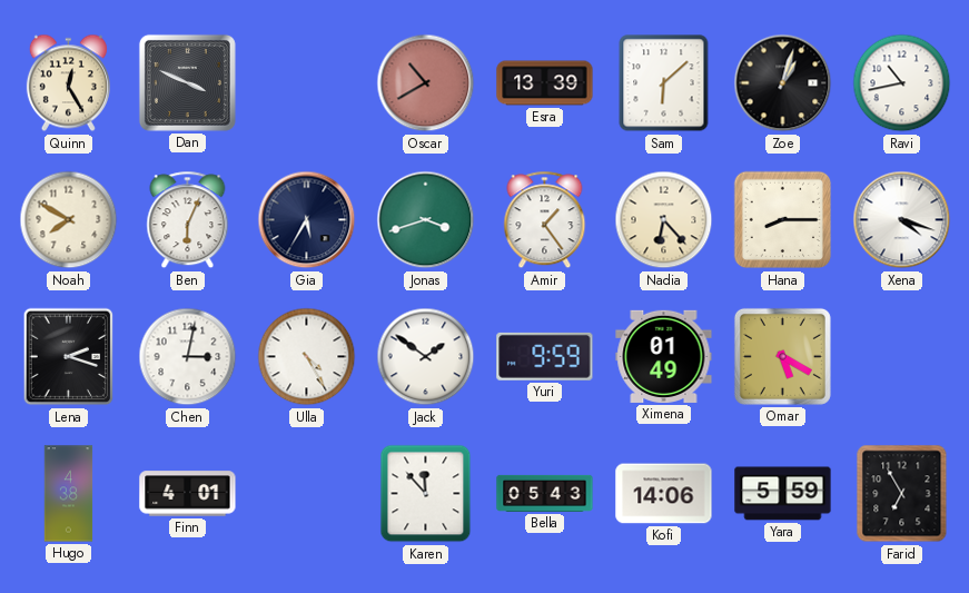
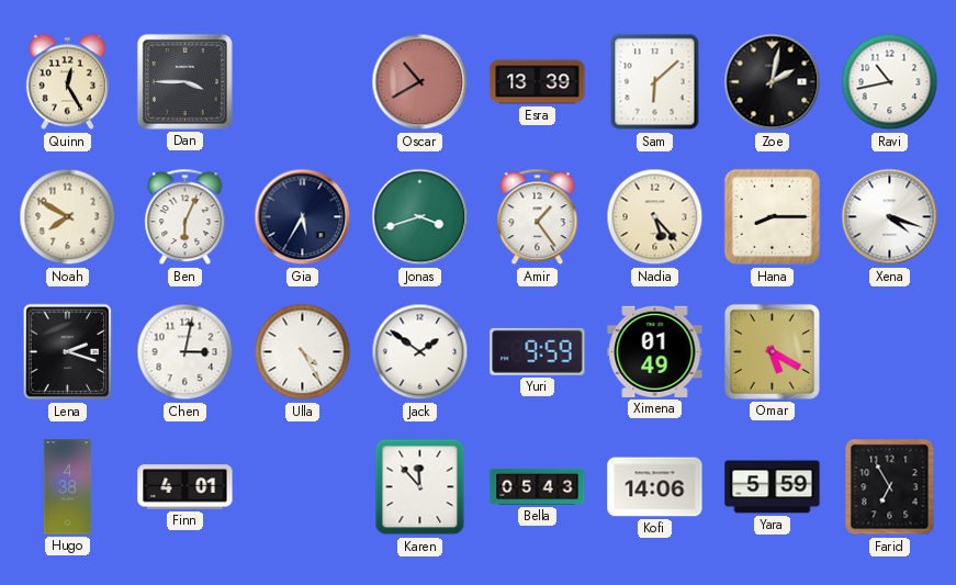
Dan: 3:49 -> 3:45
Zoe: 1:03 -> 2:02
Nadia: 6:23 -> 5:23
